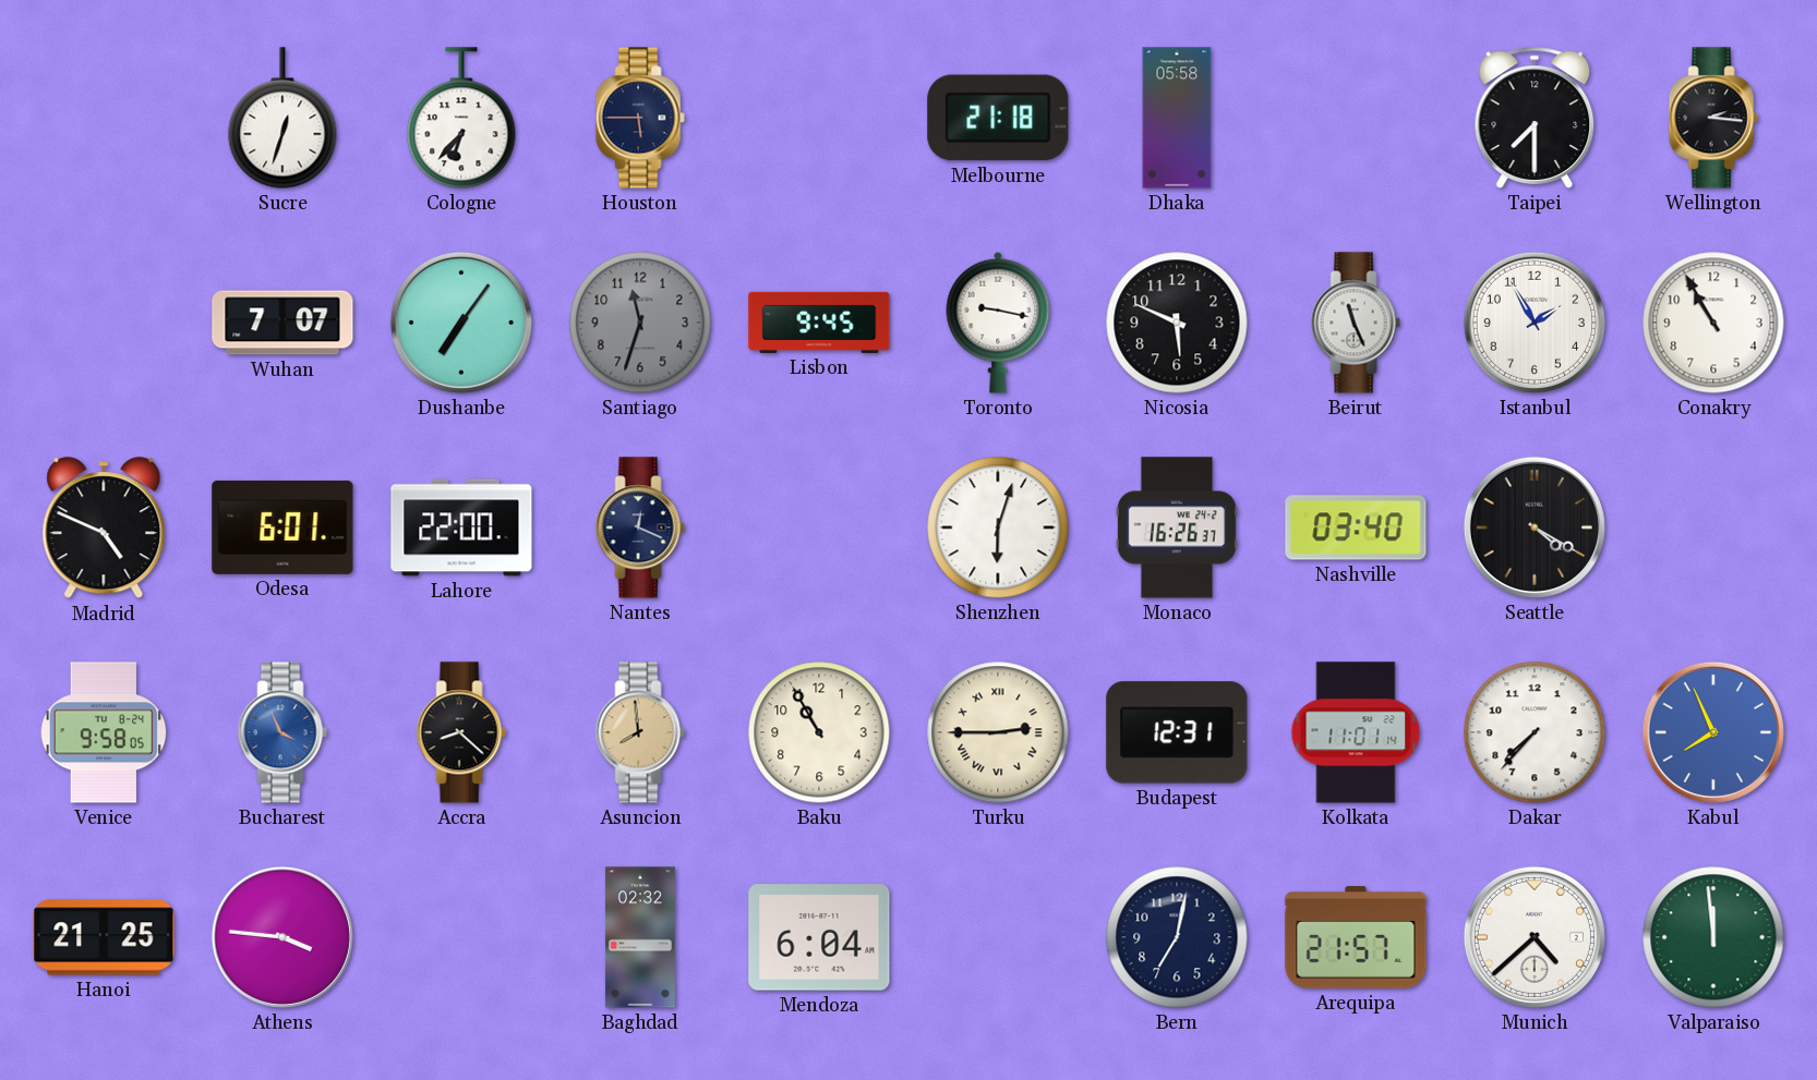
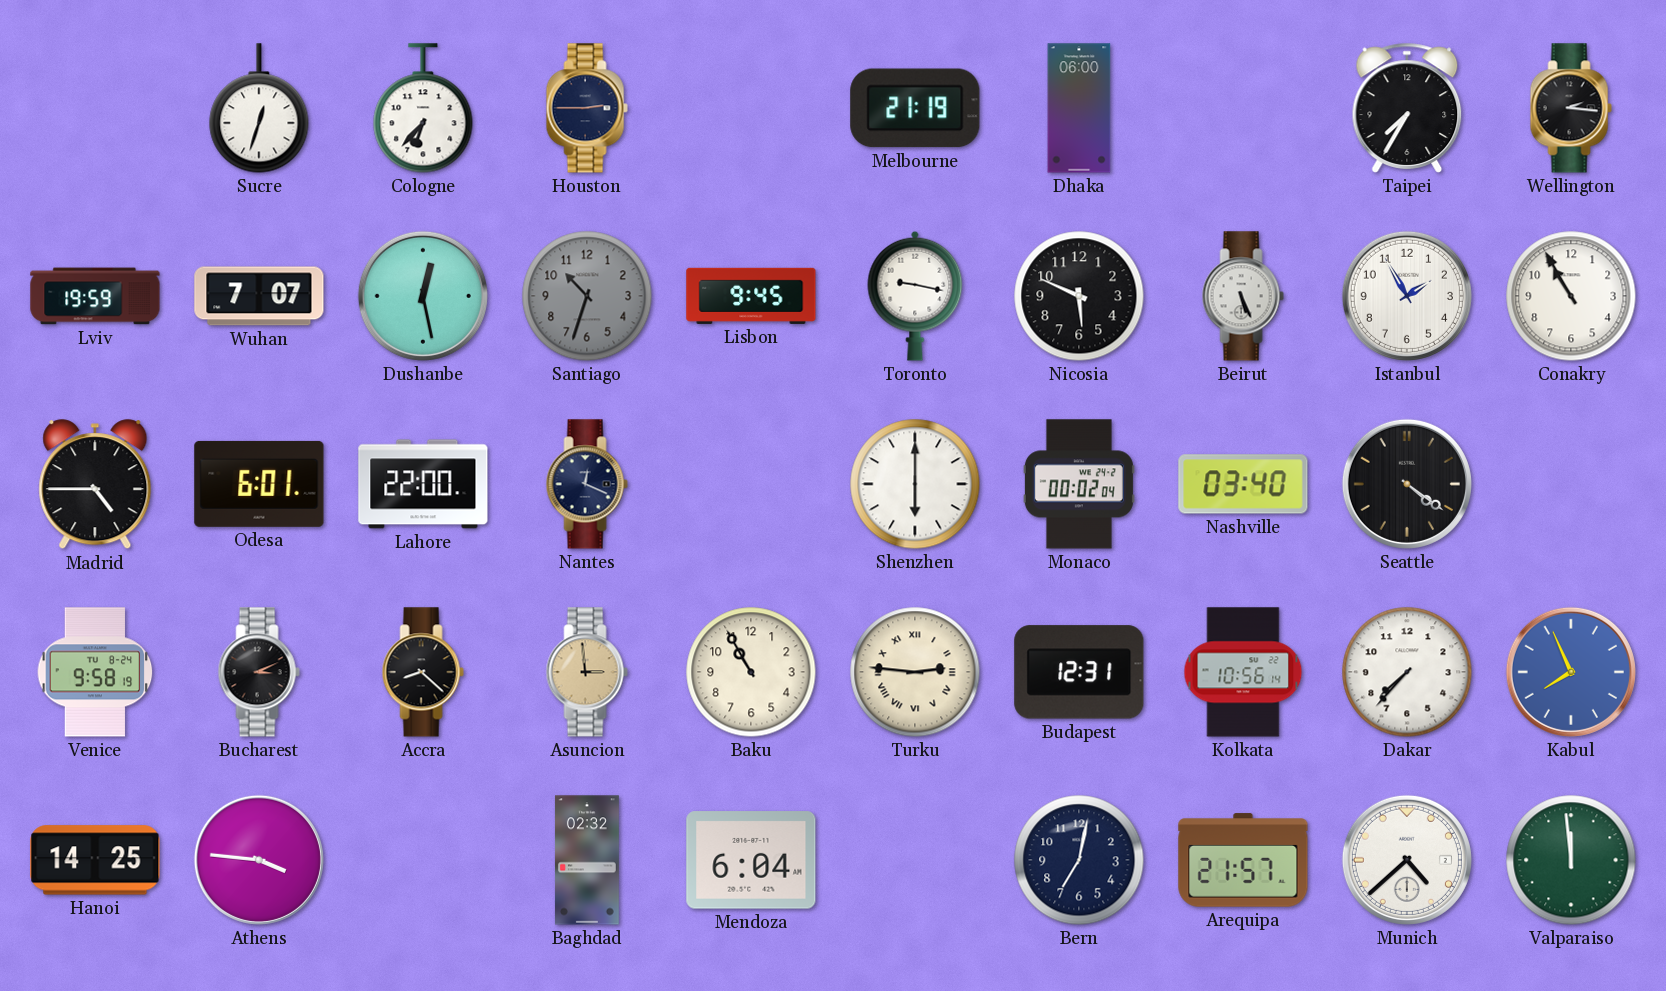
Houston: 5:45 -> 2:45
Melbourne: 21:18 -> 21:19
Dhaka: 05:58 -> 06:00
Taipei: 7:30 -> 7:35
Lviv: none -> 19:59
Dushanbe: 7:06 -> 12:28
Santiago: 11:33 -> 10:33
Beirut: 11:26 -> 5:26
Madrid: 4:49 -> 4:45
Shenzhen: 6:03 -> 6:00
Monaco: 16:26 -> 00:02
Seattle: 4:20 -> 4:21
Venice: 9:58:05 -> 9:58:19
Bucharest: 3:56 -> 3:11
Bucharest dial: blue -> black
Asuncion: 7:59 -> 2:59
Turku: 2:45 -> 2:46
Kolkata: 11:01 -> 10:56
Hanoi: 21:25 -> 14:25
